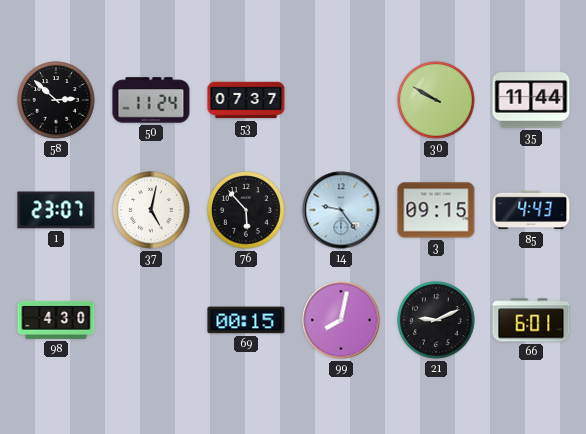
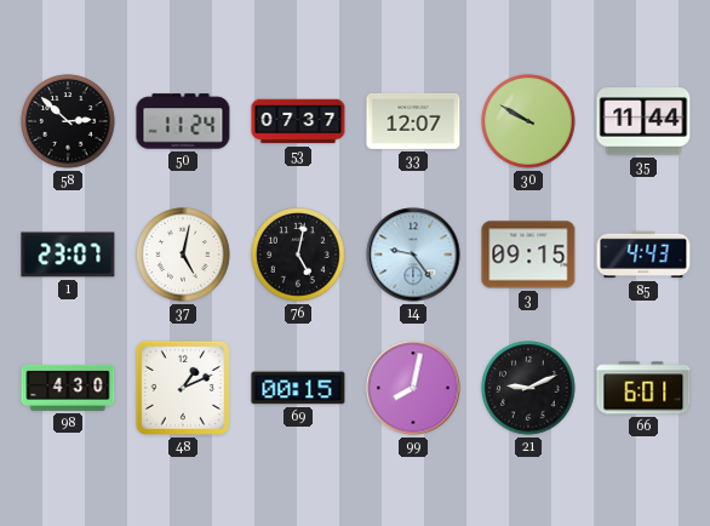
33: none -> 12:07
76: 5:53 -> 5:02
48: none -> 1:11
